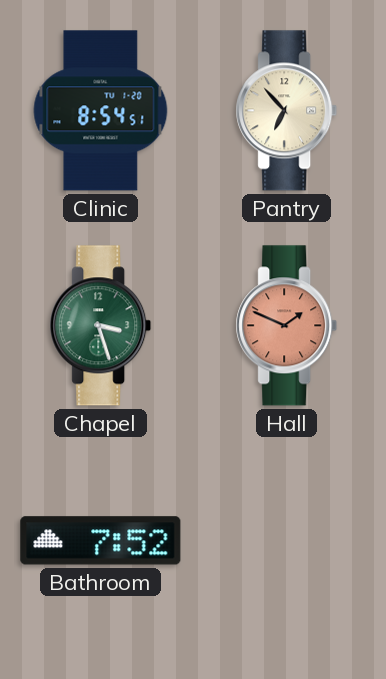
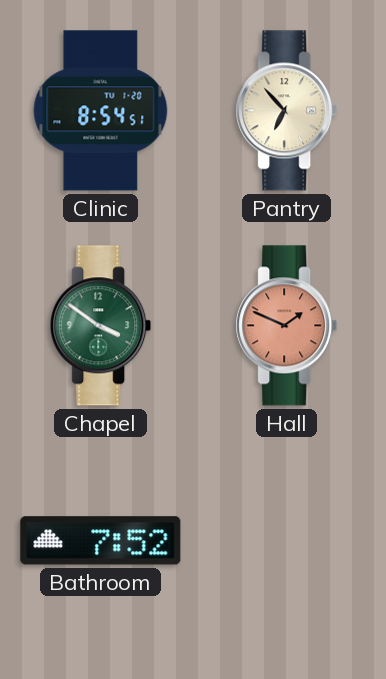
Chapel: 3:27 -> 3:51
